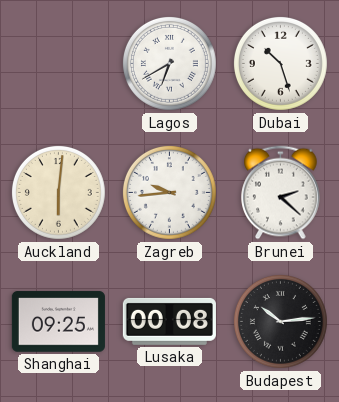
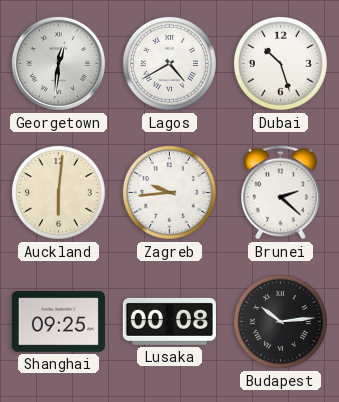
Georgetown: none -> 12:31
Lagos: 6:40 -> 4:40
